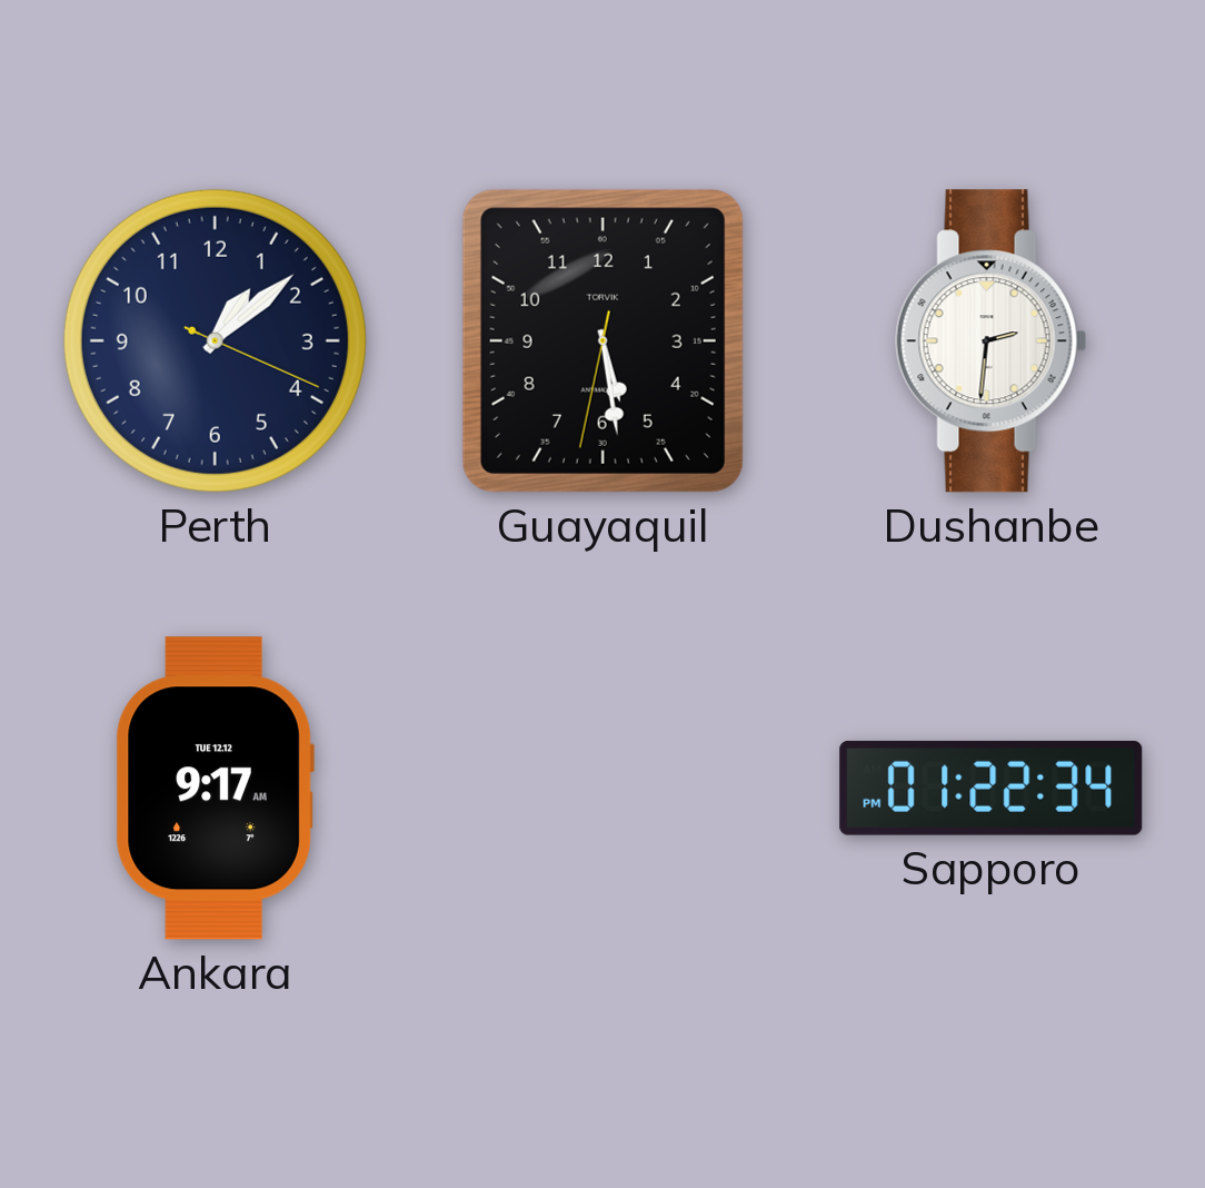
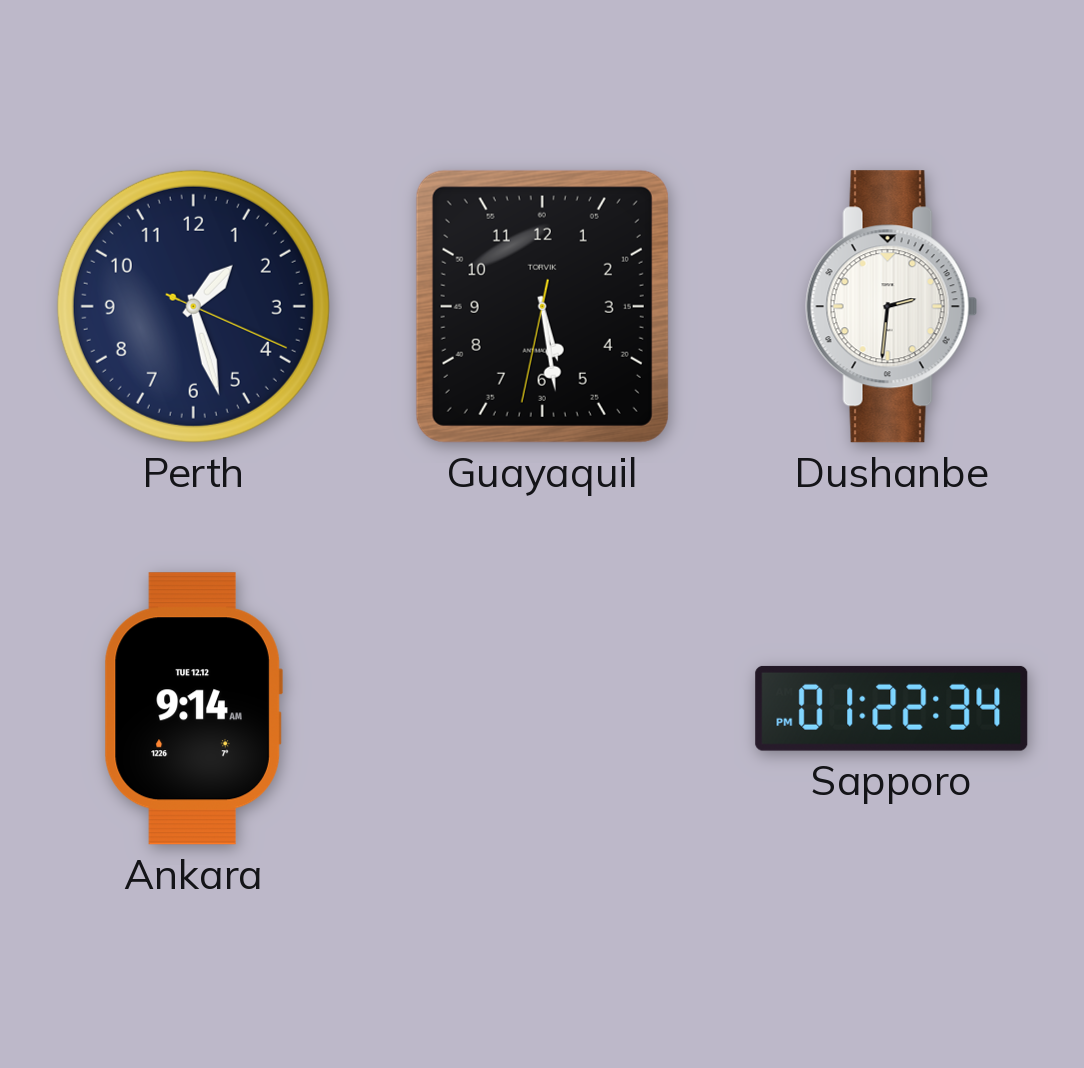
Perth: 1:08 -> 1:27
Ankara: 9:17 -> 9:14
